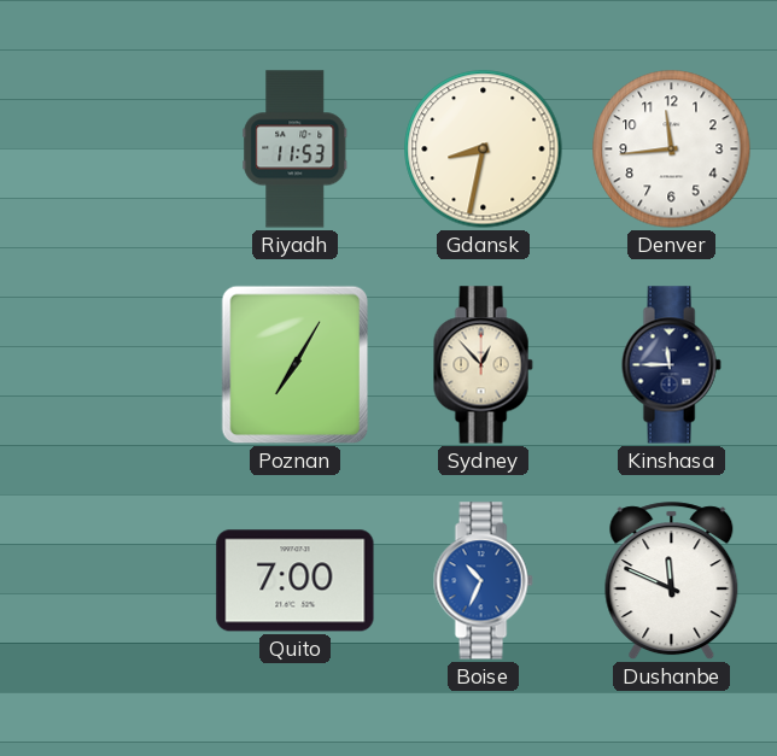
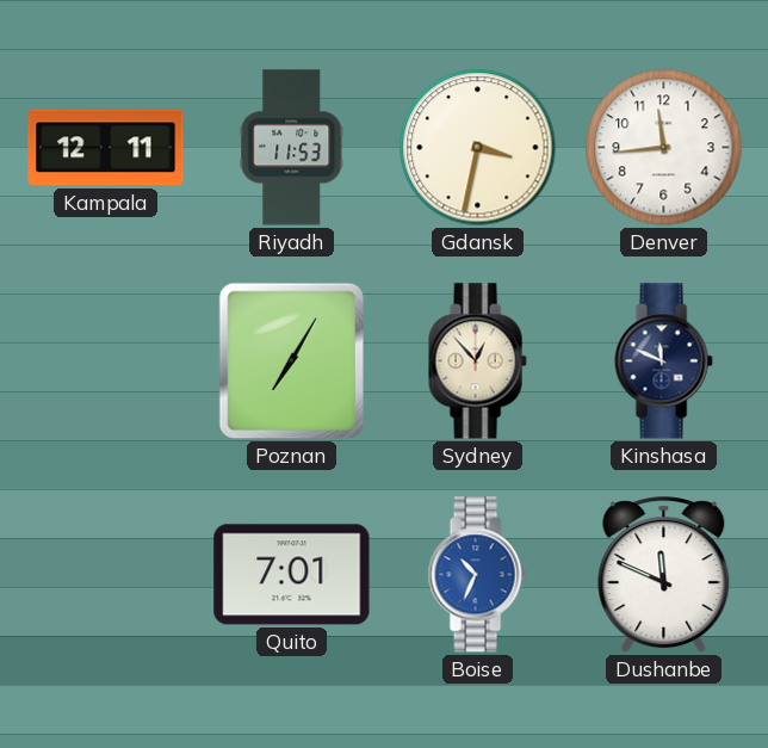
Kampala: none -> 12:11
Gdansk: 8:32 -> 3:32
Kinshasa: 11:45 -> 11:49
Quito: 7:00 -> 7:01
